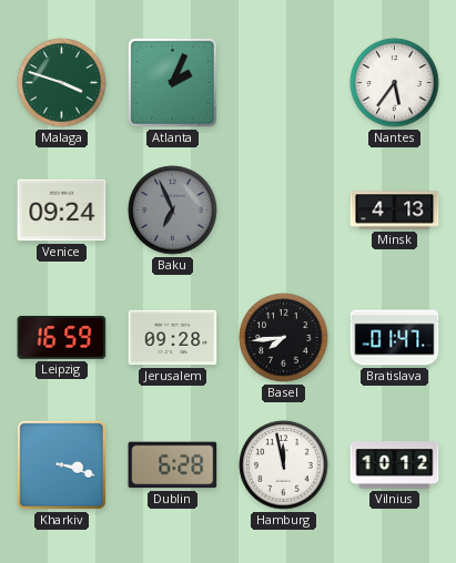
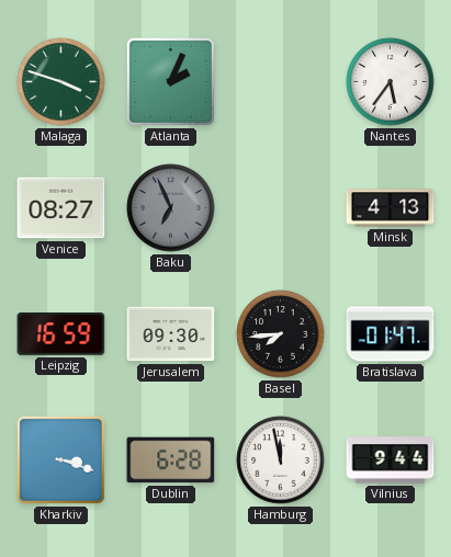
Venice: 09:24 -> 08:27
Jerusalem: 09:28 -> 09:30
Vilnius: 10:12 -> 9:44
